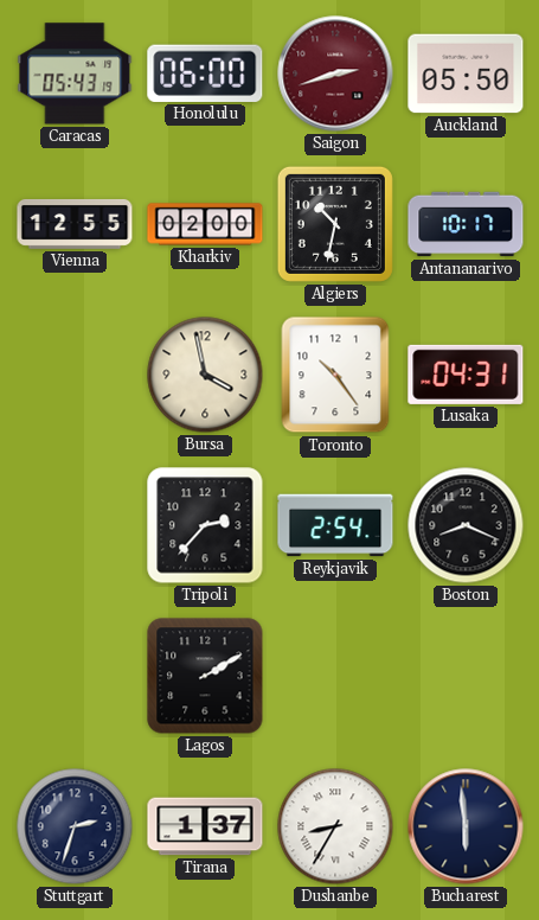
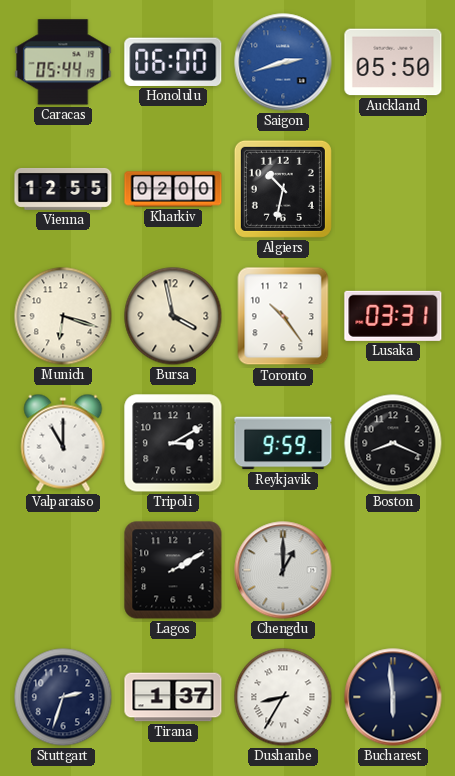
Caracas: 05:43 -> 05:44
Saigon dial: burgundy -> blue
Antananarivo: 10:17 -> none
Munich: none -> 6:18
Lusaka: 04:31 -> 03:31
Valparaiso: none -> 11:00
Tripoli: 2:37 -> 3:10
Reykjavik: 2:54 -> 9:59
Chengdu: none -> 1:00
